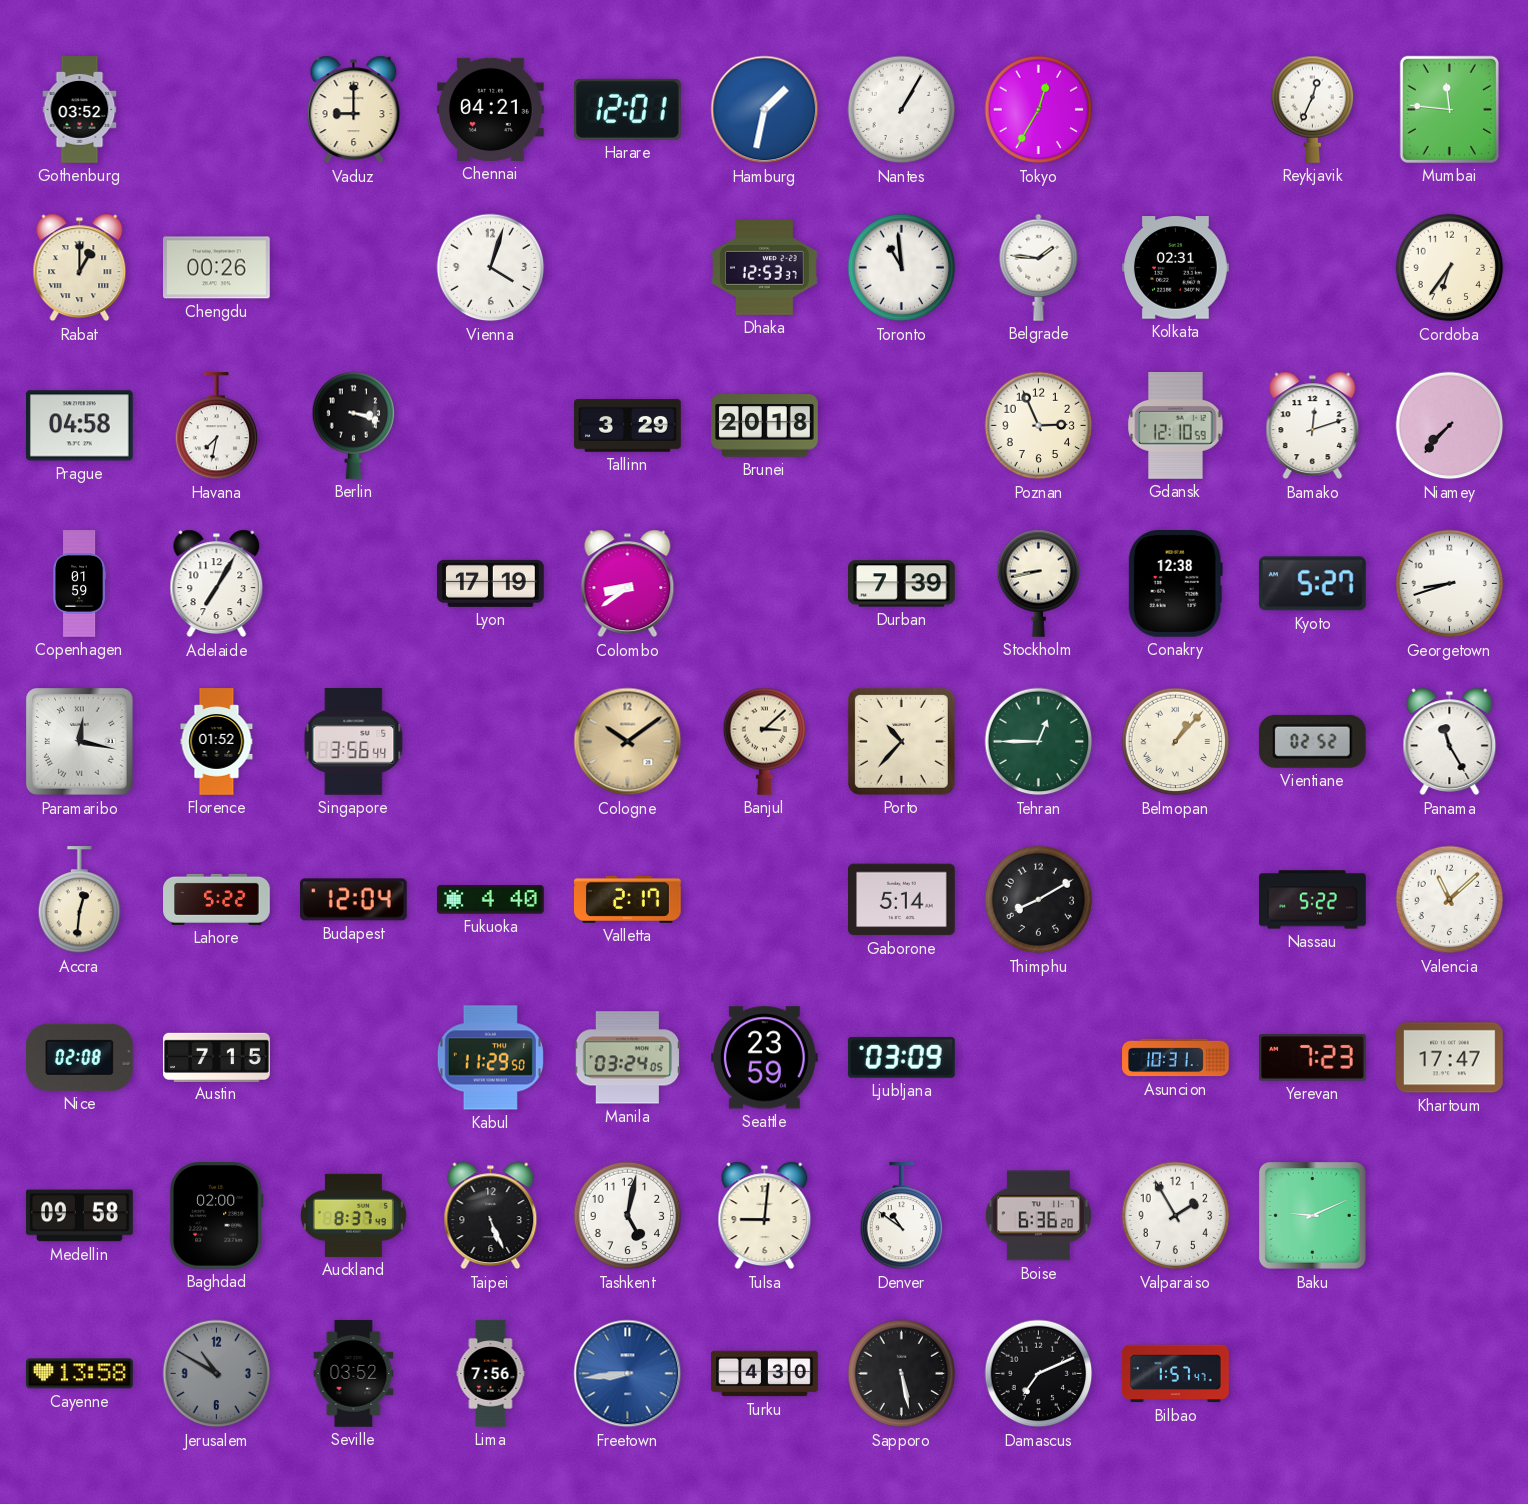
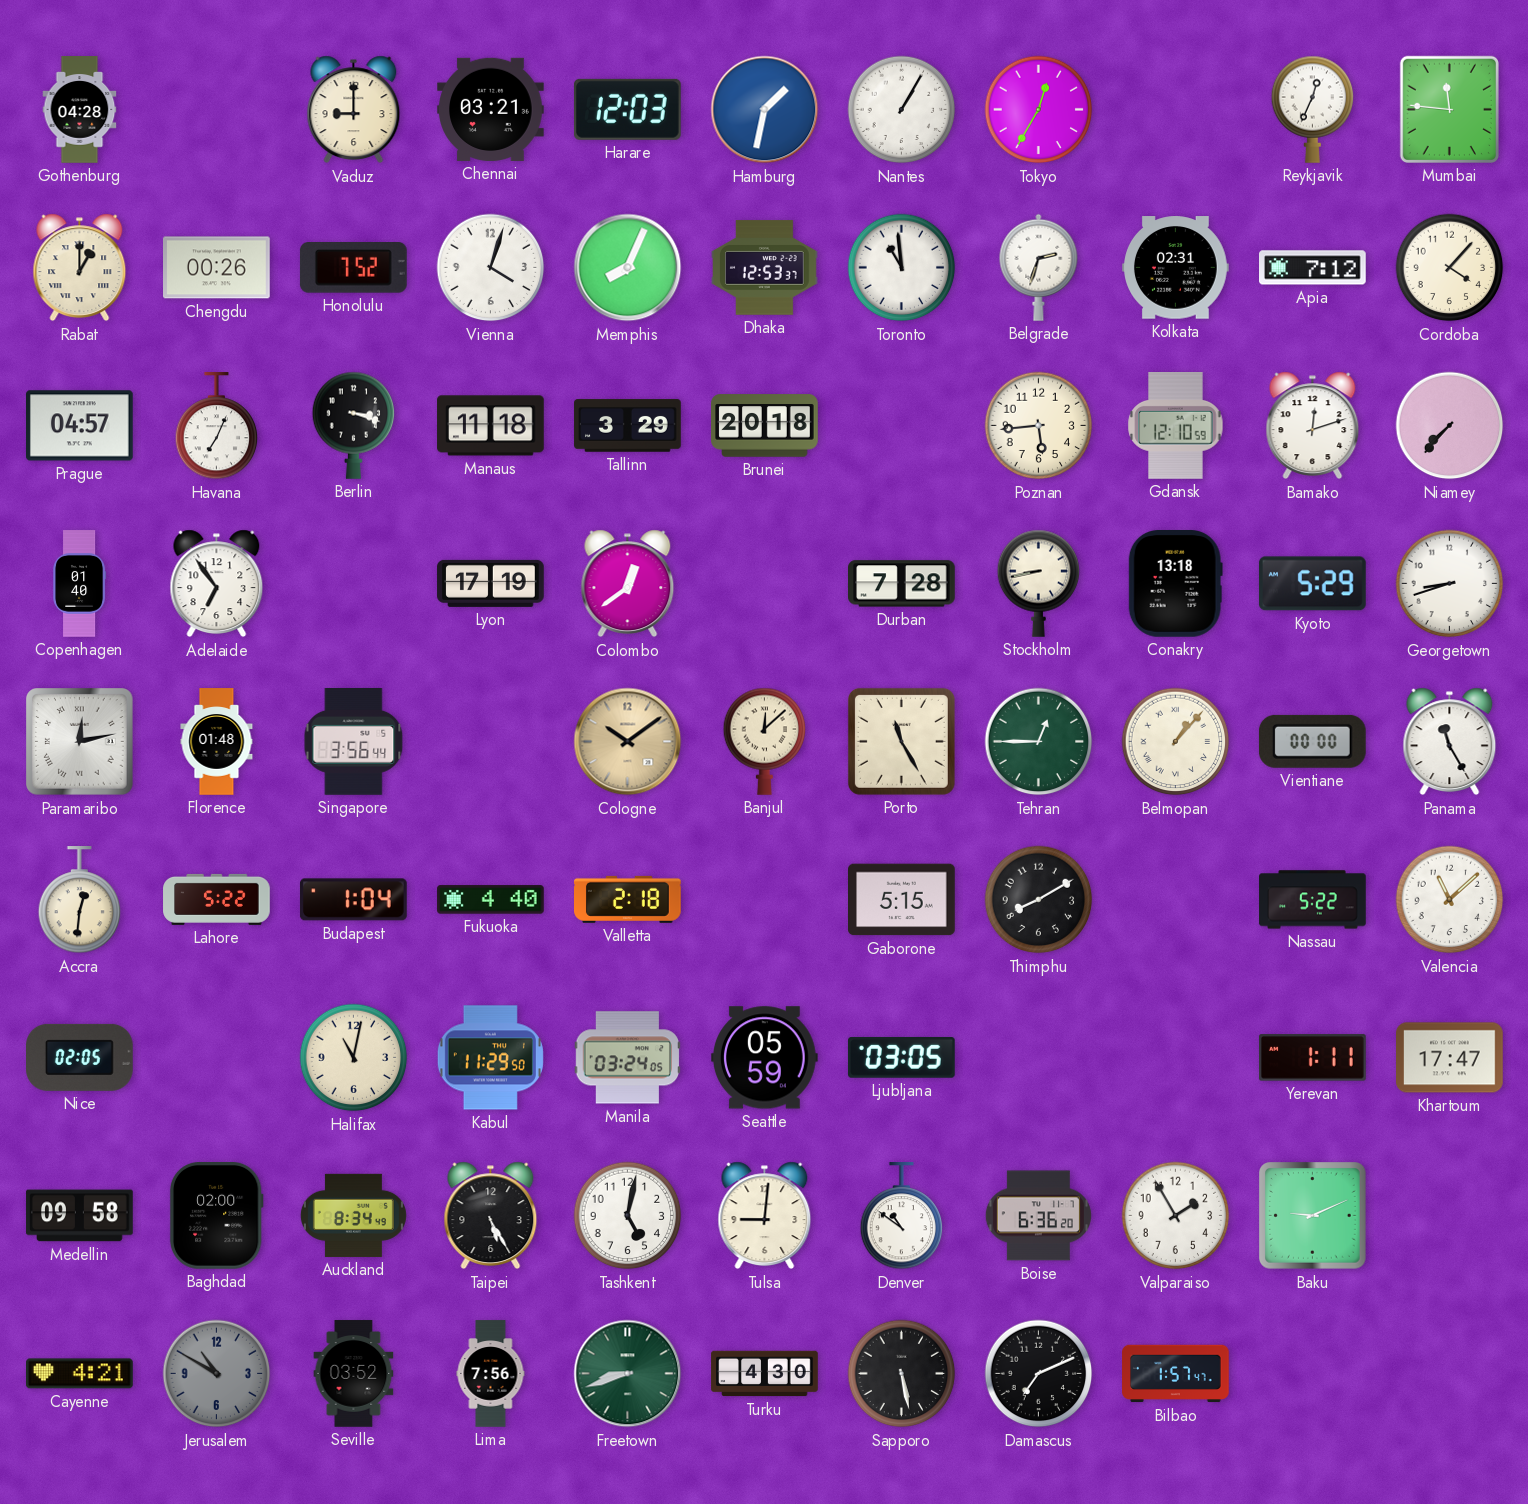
Gothenburg: 03:52 -> 04:28
Chennai: 04:21 -> 03:21
Harare: 12:01 -> 12:03
Honolulu: none -> 7:52
Memphis: none -> 8:04
Belgrade: 1:46 -> 2:33
Apia: none -> 7:12
Cordoba: 6:36 -> 4:07
Prague: 04:58 -> 04:57
Havana: 7:32 -> 7:04
Manaus: none -> 11:18
Poznan: 2:56 -> 5:44
Copenhagen: 01:59 -> 01:40
Adelaide: 7:05 -> 6:54
Colombo: 8:39 -> 12:39
Durban: 7:39 -> 7:28
Conakry: 12:38 -> 13:18
Kyoto: 5:27 -> 5:29
Paramaribo: 12:17 -> 12:13
Florence: 01:52 -> 01:48
Banjul: 3:08 -> 12:08
Porto: 10:37 -> 11:25
Vientiane: 02:52 -> 00:00
Budapest: 12:04 -> 1:04
Valletta: 2:17 -> 2:18
Gaborone: 5:14 -> 5:15
Nice: 02:08 -> 02:05
Austin: 7:15 -> none
Halifax: none -> 11:02
Seattle: 23:59 -> 05:59
Ljubljana: 03:09 -> 03:05
Asuncion: 10:31 -> none
Yerevan: 7:23 -> 1:11
Auckland: 8:37 -> 8:34
Taipei: 5:26 -> 5:25
Cayenne: 13:58 -> 4:21
Freetown: 8:44 -> 8:42
Freetown dial: blue -> green
